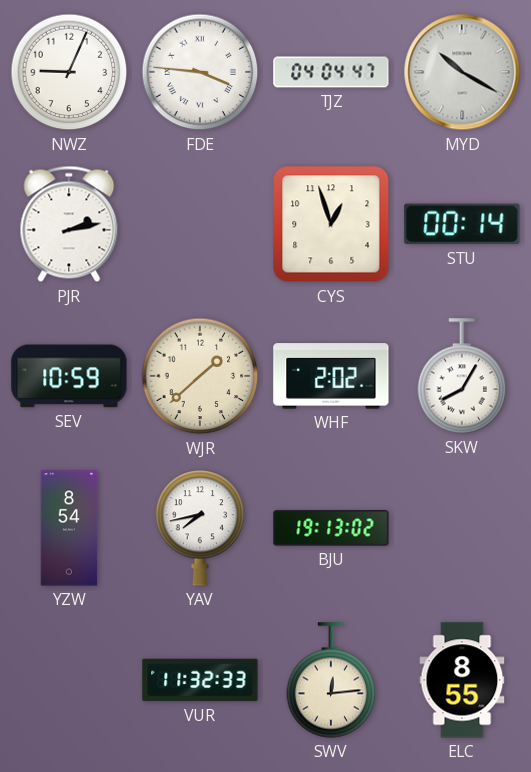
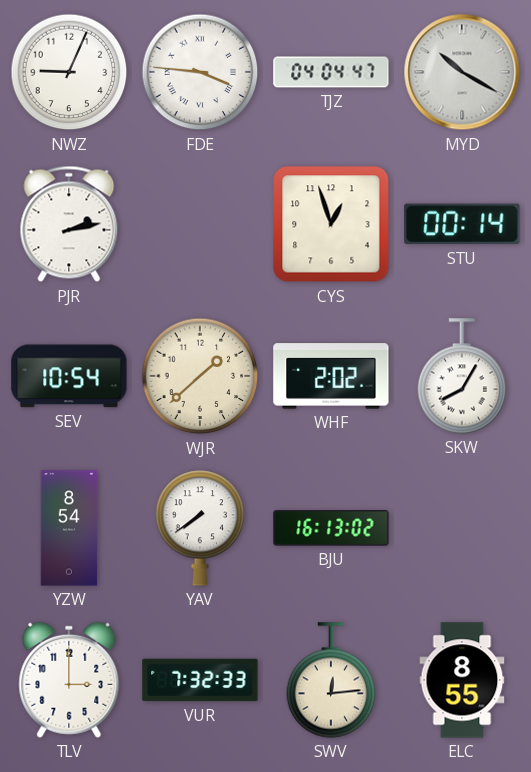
SEV: 10:59 -> 10:54
YAV: 7:43 -> 7:39
BJU: 19:13 -> 16:13
TLV: none -> 3:00
VUR: 11:32 -> 7:32
